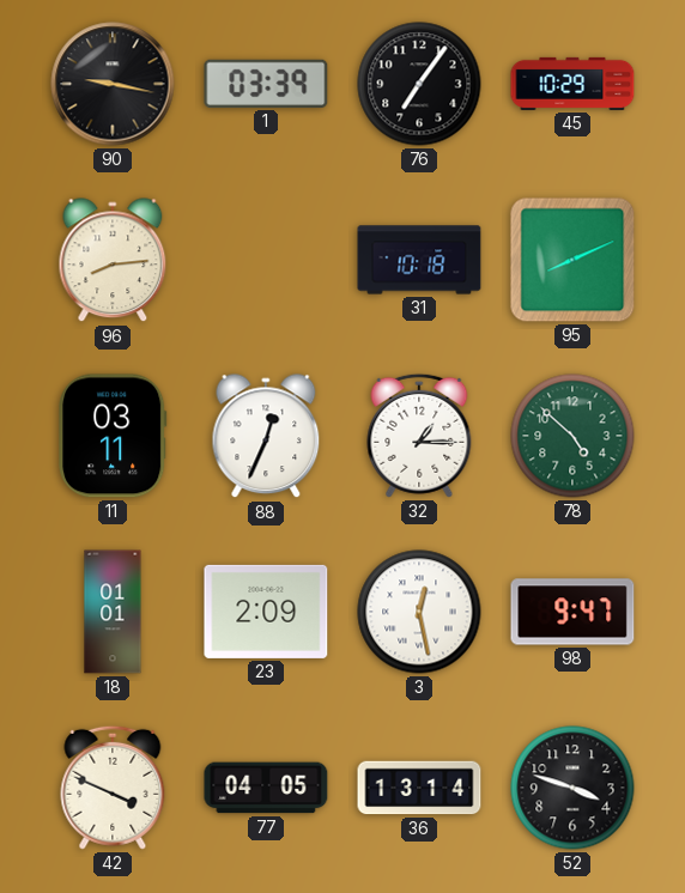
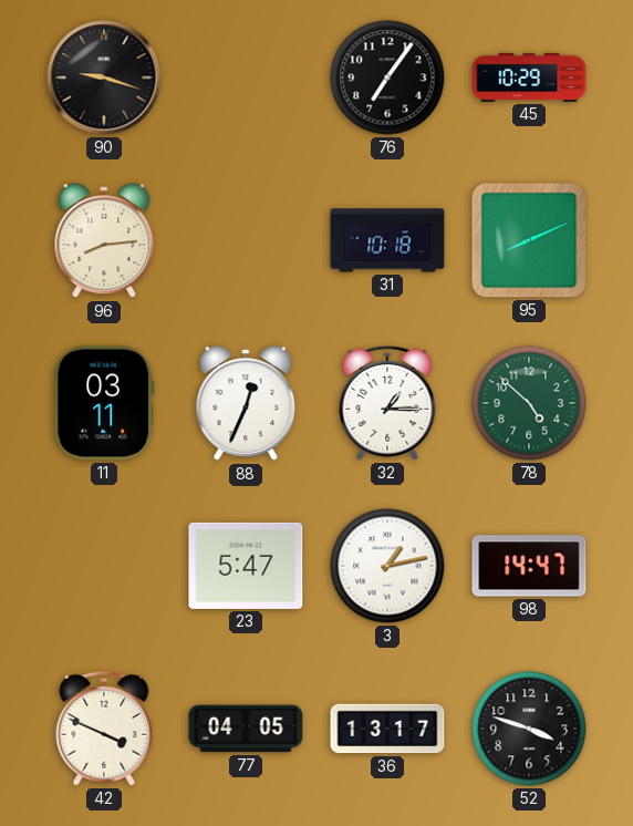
90: 9:17 -> 9:18
1: 03:39 -> none
18: 01:01 -> none
23: 2:09 -> 5:47
3: 12:28 -> 1:13
98: 9:47 -> 14:47
36: 13:14 -> 13:17
